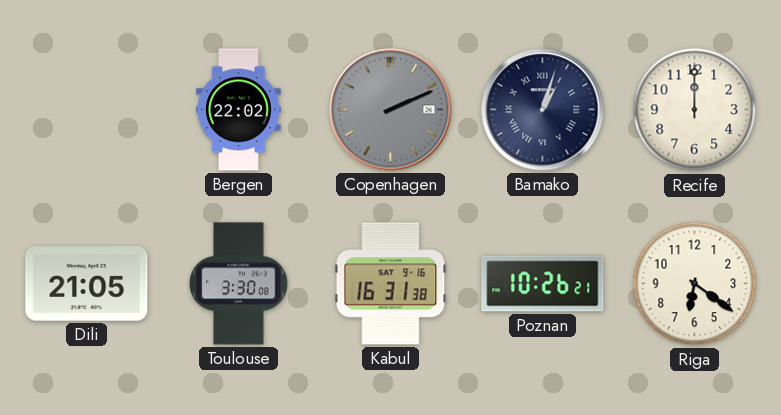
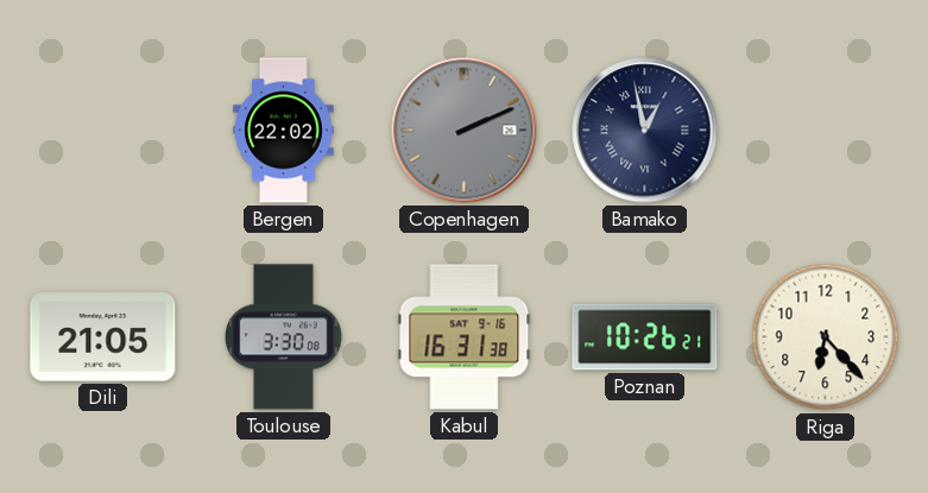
Bamako: 1:03 -> 12:58
Recife: 12:00 -> none
Riga: 6:21 -> 6:23
